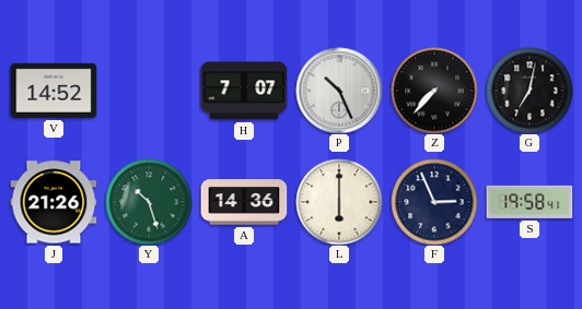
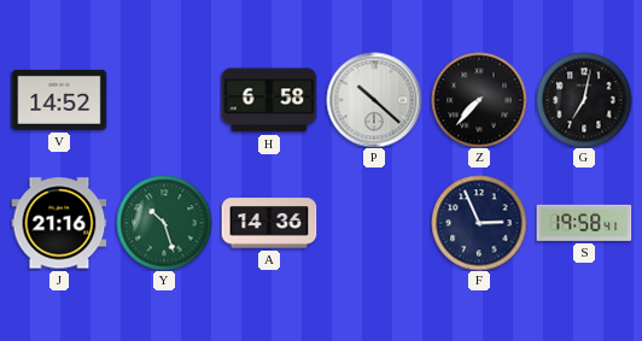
H: 7:07 -> 6:58
P: 10:26 -> 10:22
J: 21:26 -> 21:16
L: 6:00 -> none
